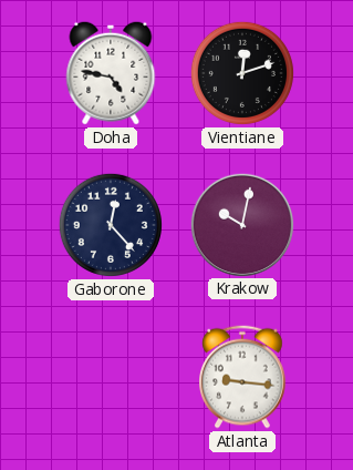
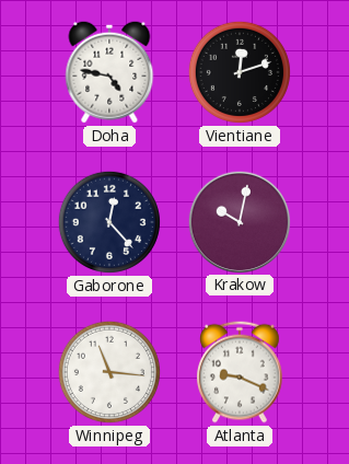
Winnipeg: none -> 11:16
Atlanta: 9:16 -> 9:19
